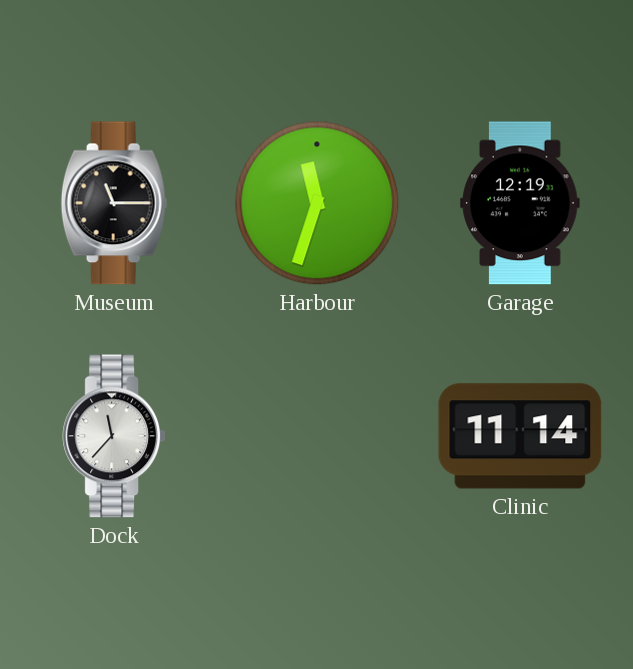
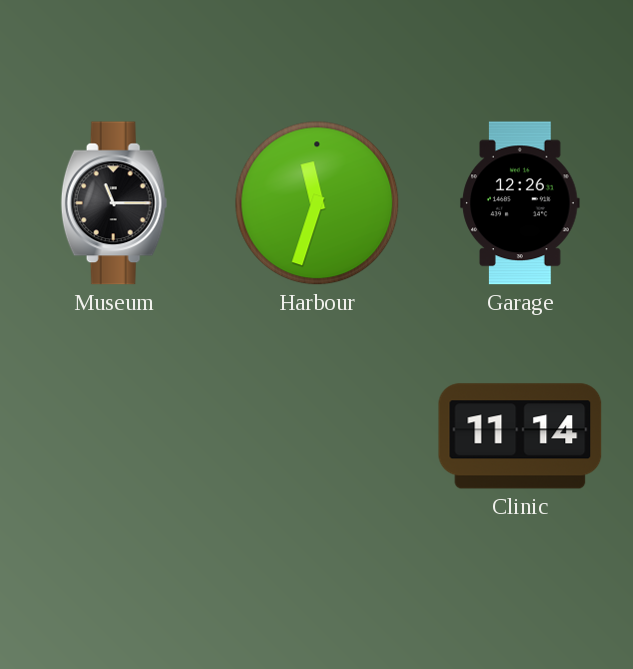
Garage: 12:19 -> 12:26
Dock: 11:37 -> none
